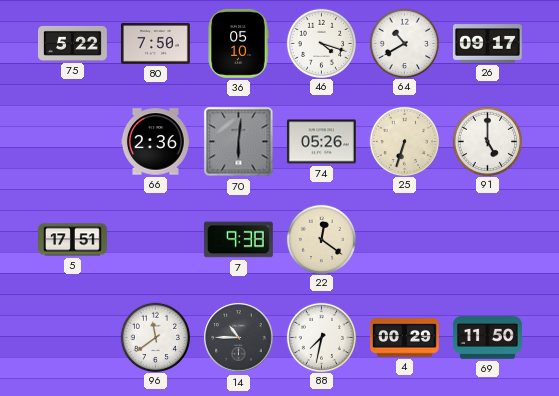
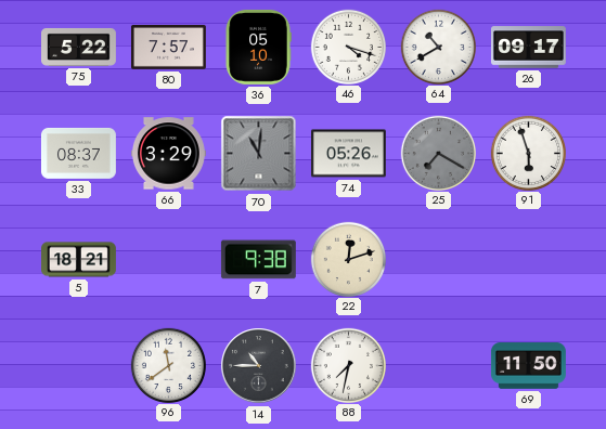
80: 7:50 -> 7:57
33: none -> 08:37
66: 2:36 -> 3:29
70: 6:01 -> 11:01
25: 6:33 -> 7:20
25 dial: cream -> grey
91: 5:00 -> 5:57
5: 17:51 -> 18:21
22: 12:21 -> 12:12
4: 00:29 -> none
